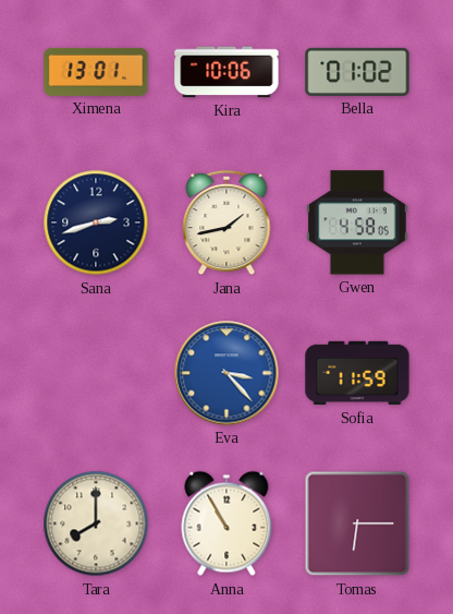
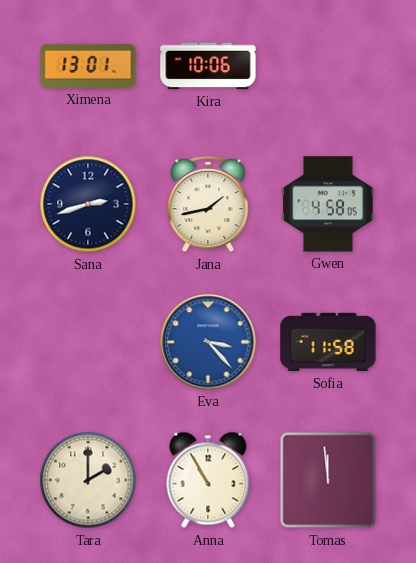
Bella: 01:02 -> none
Sofia: 11:59 -> 11:58
Tara: 8:00 -> 2:00
Tomas: 6:15 -> 11:59
